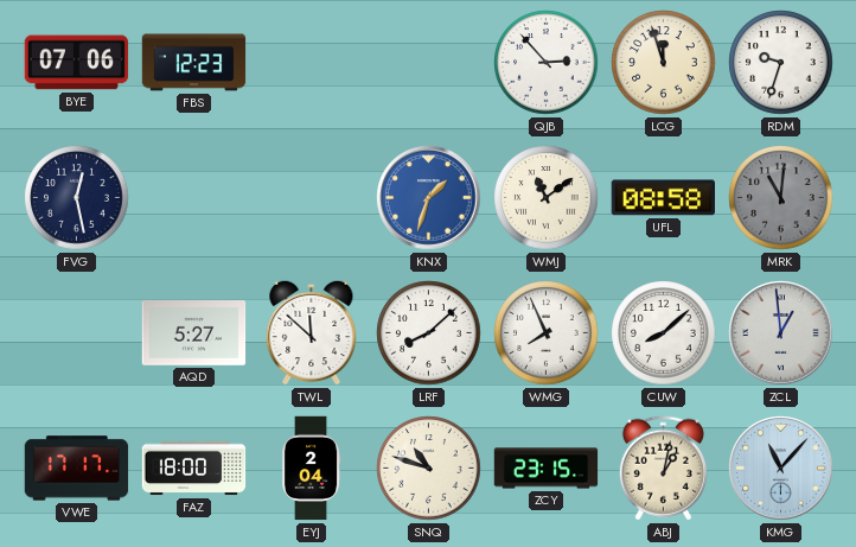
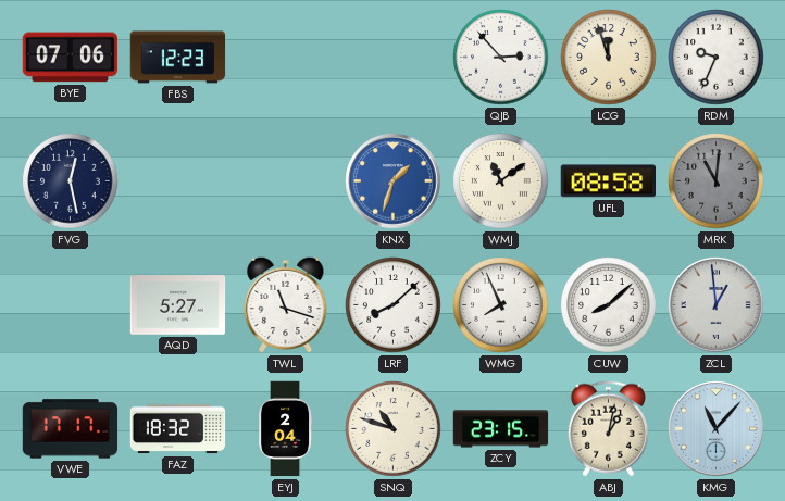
RDM: 9:33 -> 9:34
TWL: 11:52 -> 11:18
FAZ: 18:00 -> 18:32
